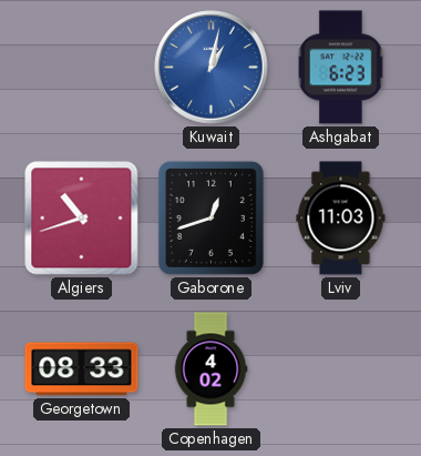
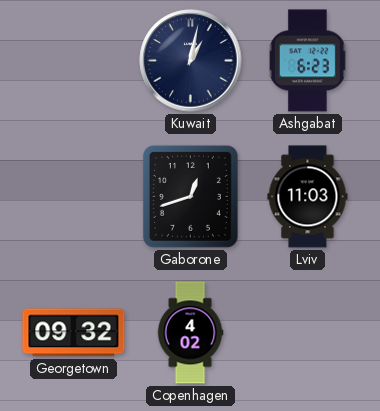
Kuwait dial: blue -> navy
Algiers: 10:42 -> none
Georgetown: 08:33 -> 09:32
